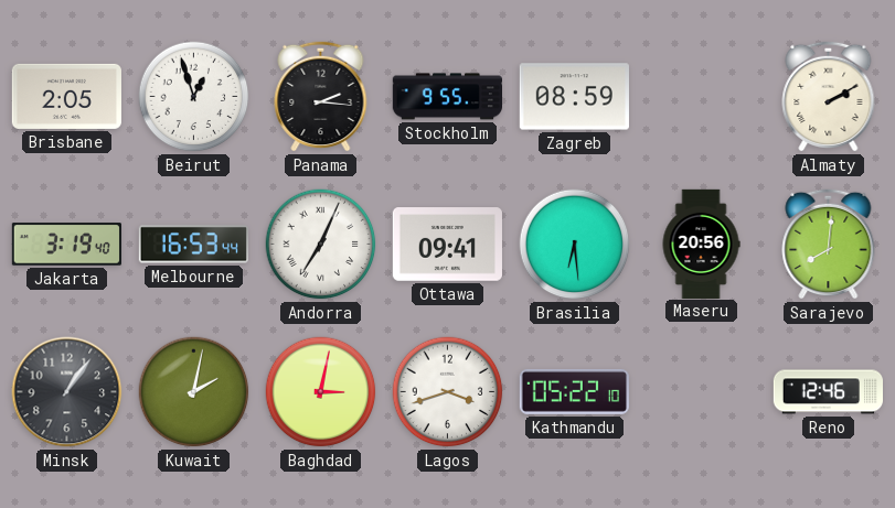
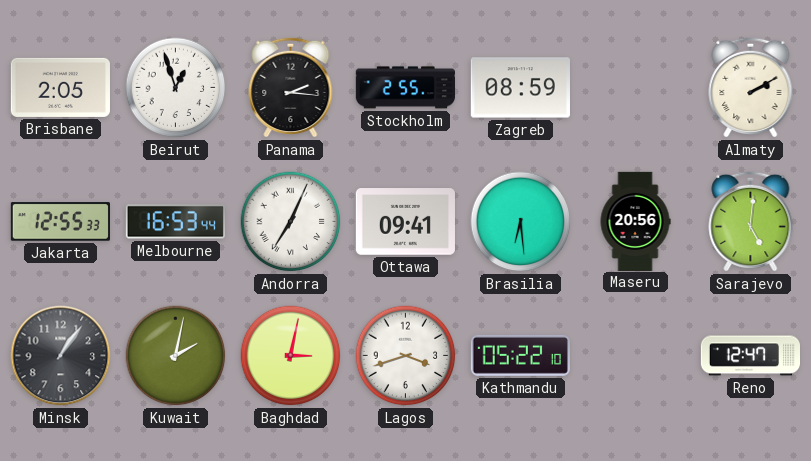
Stockholm: 9:55 -> 2:55
Jakarta: 3:19 -> 12:55
Sarajevo: 8:01 -> 5:01
Reno: 12:46 -> 12:47
